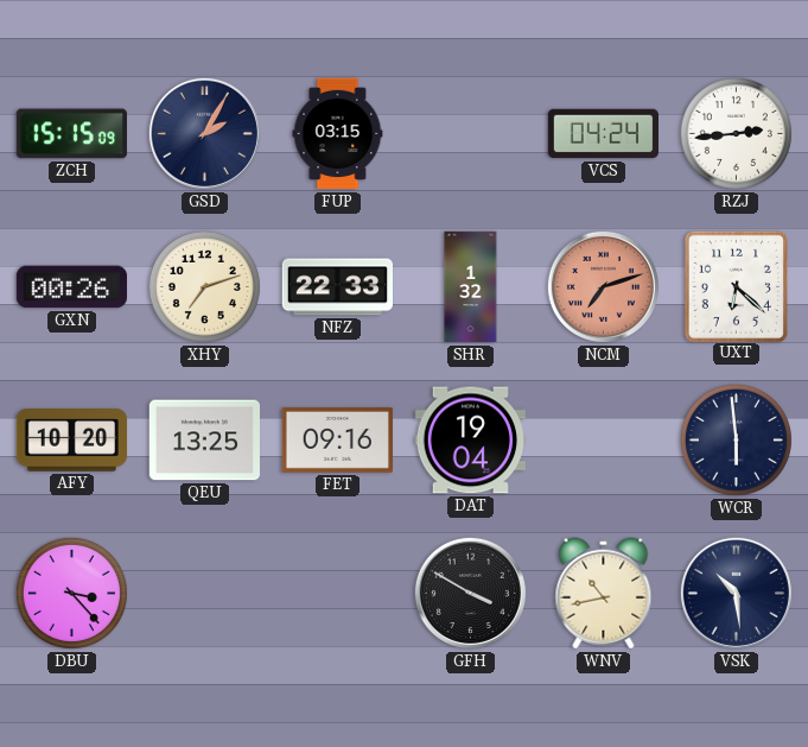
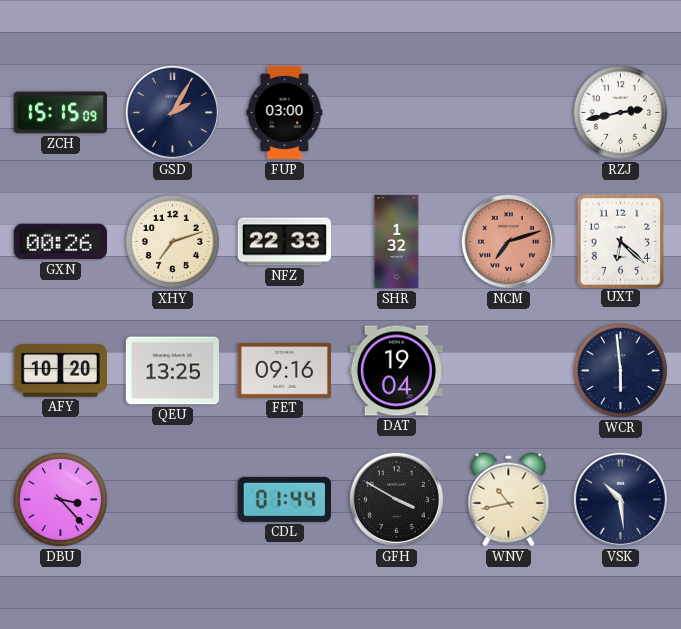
FUP: 03:15 -> 03:00
VCS: 04:24 -> none
RZJ: 2:44 -> 2:43
CDL: none -> 01:44
